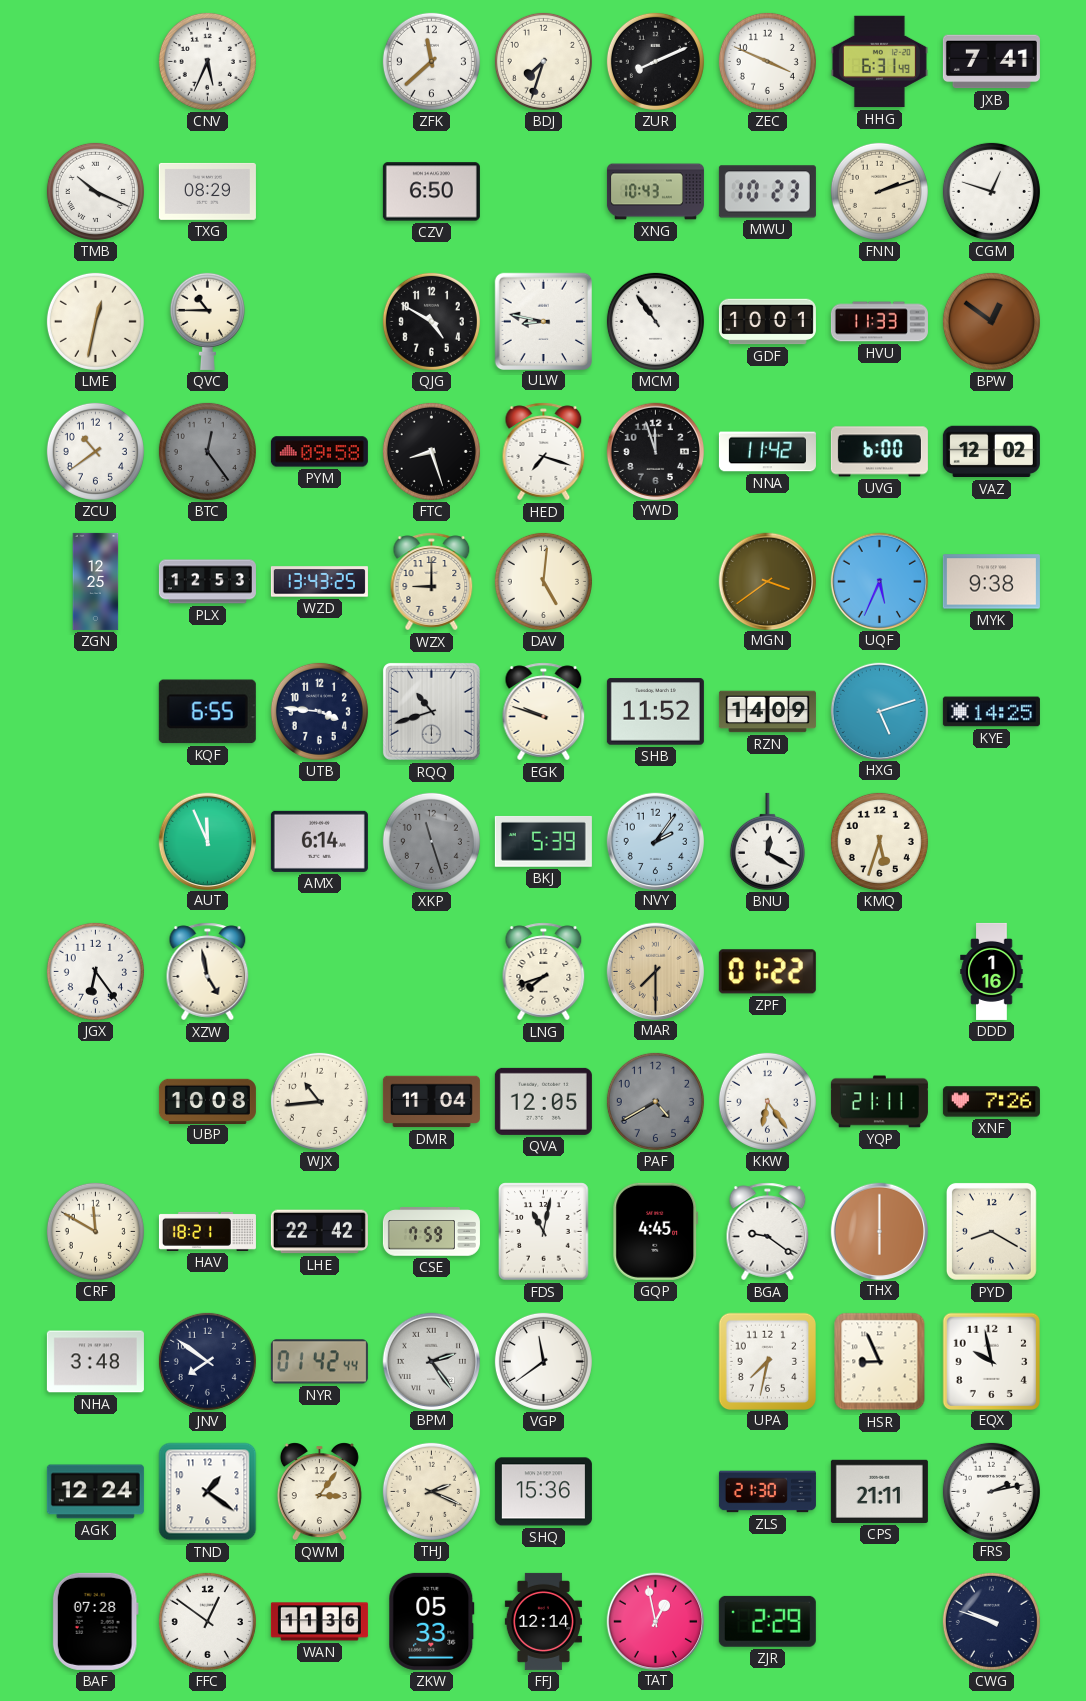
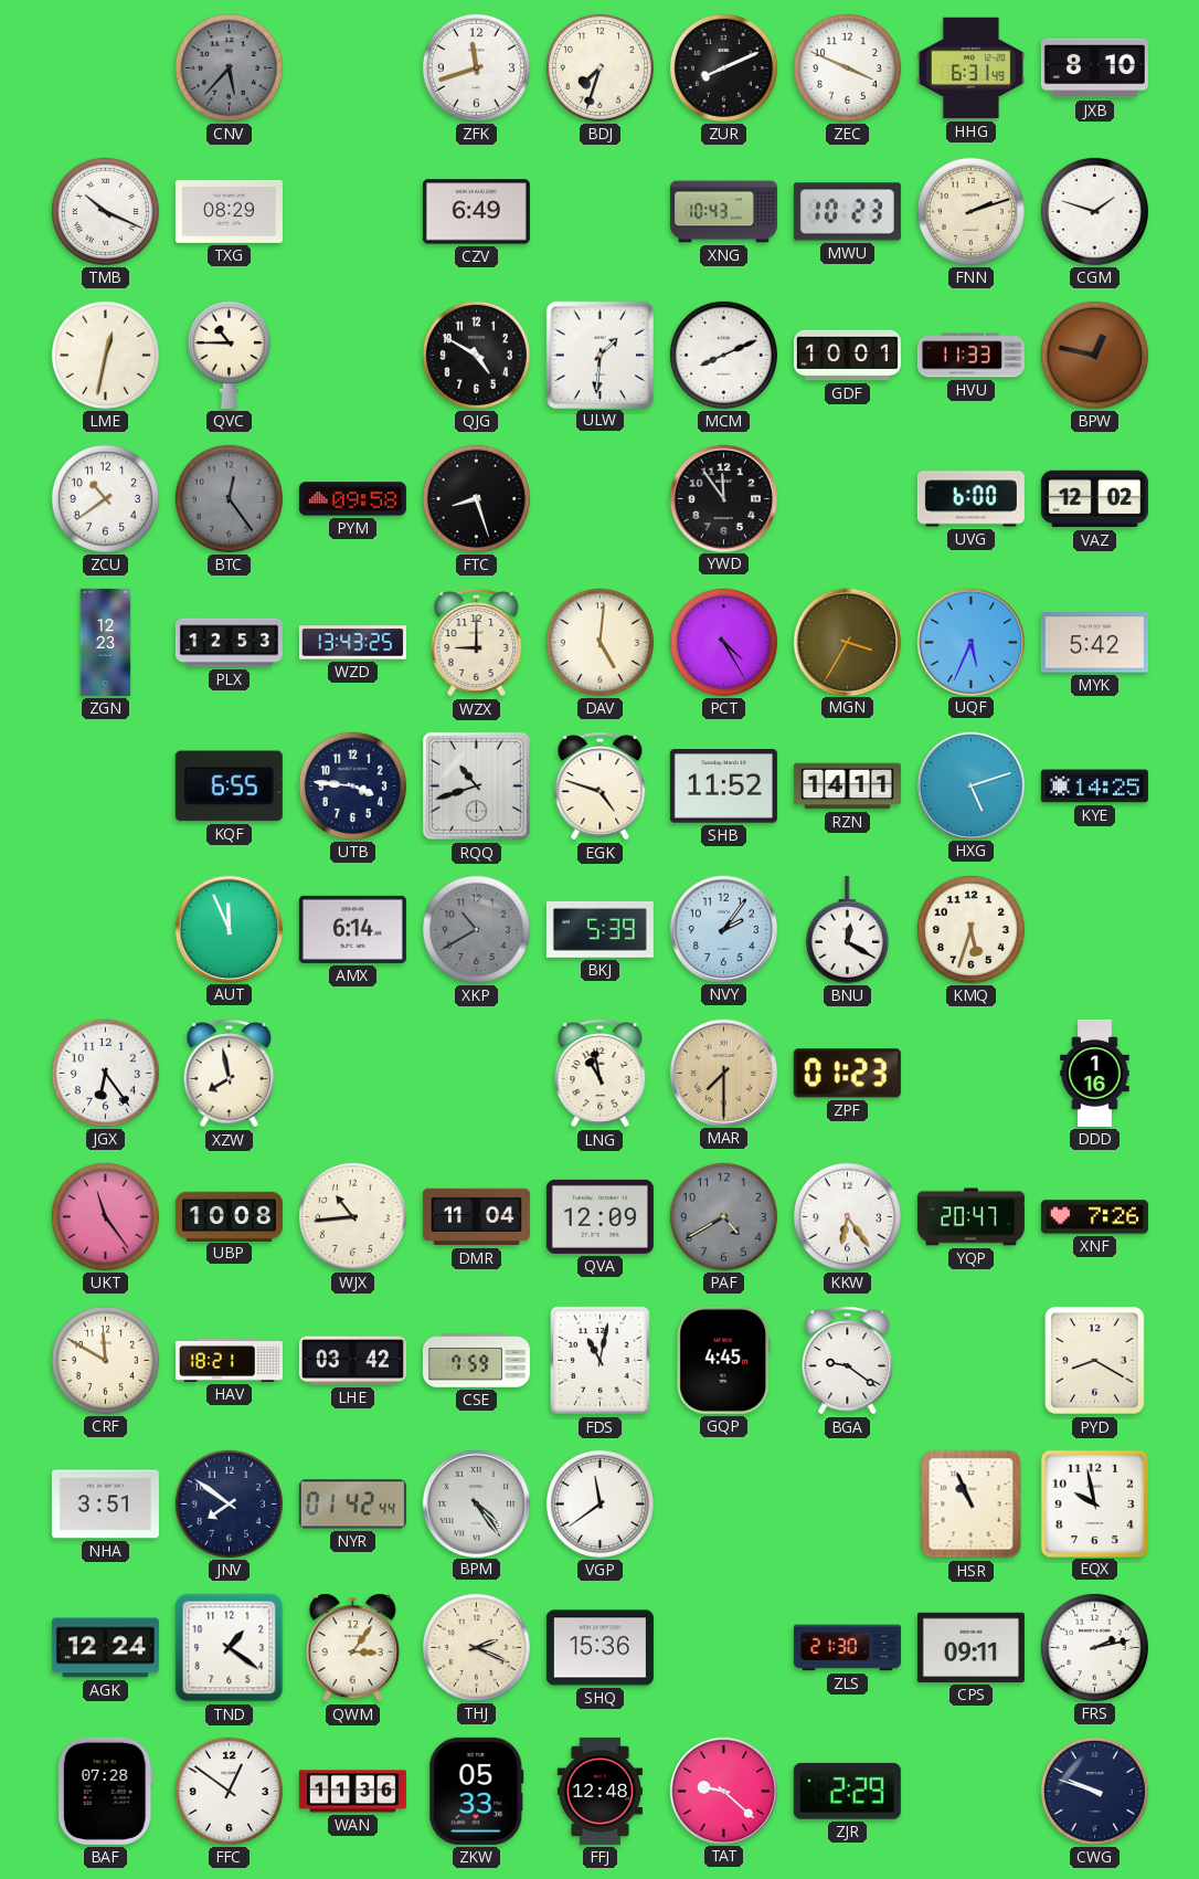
CNV: 5:34 -> 5:37
CNV dial: white -> grey
ZFK: 11:38 -> 11:42
JXB: 7:41 -> 8:10
CZV: 6:50 -> 6:49
CGM: 12:48 -> 1:48
ULW: 8:47 -> 1:31
MCM: 10:54 -> 8:11
BPW: 12:51 -> 12:47
HED: 7:18 -> none
YWD: 11:57 -> 11:54
NNA: 11:42 -> none
ZGN: 12:25 -> 12:23
PCT: none -> 4:25
MGN: 3:39 -> 3:35
MYK: 9:38 -> 5:42
EGK: 9:48 -> 4:48
RZN: 14:09 -> 14:11
XKP: 11:27 -> 10:40
XZW: 4:58 -> 7:58
LNG: 7:42 -> 10:58
ZPF: 01:22 -> 01:23
UKT: none -> 11:24
QVA: 12:05 -> 12:09
YQP: 21:11 -> 20:47
LHE: 22:42 -> 03:42
THX: 6:00 -> none
NHA: 3:48 -> 3:51
BPM: 2:24 -> 4:24
UPA: 7:32 -> none
HSR: 8:56 -> 10:56
CPS: 21:11 -> 09:11
FFJ: 12:14 -> 12:48
TAT: 12:58 -> 9:22
